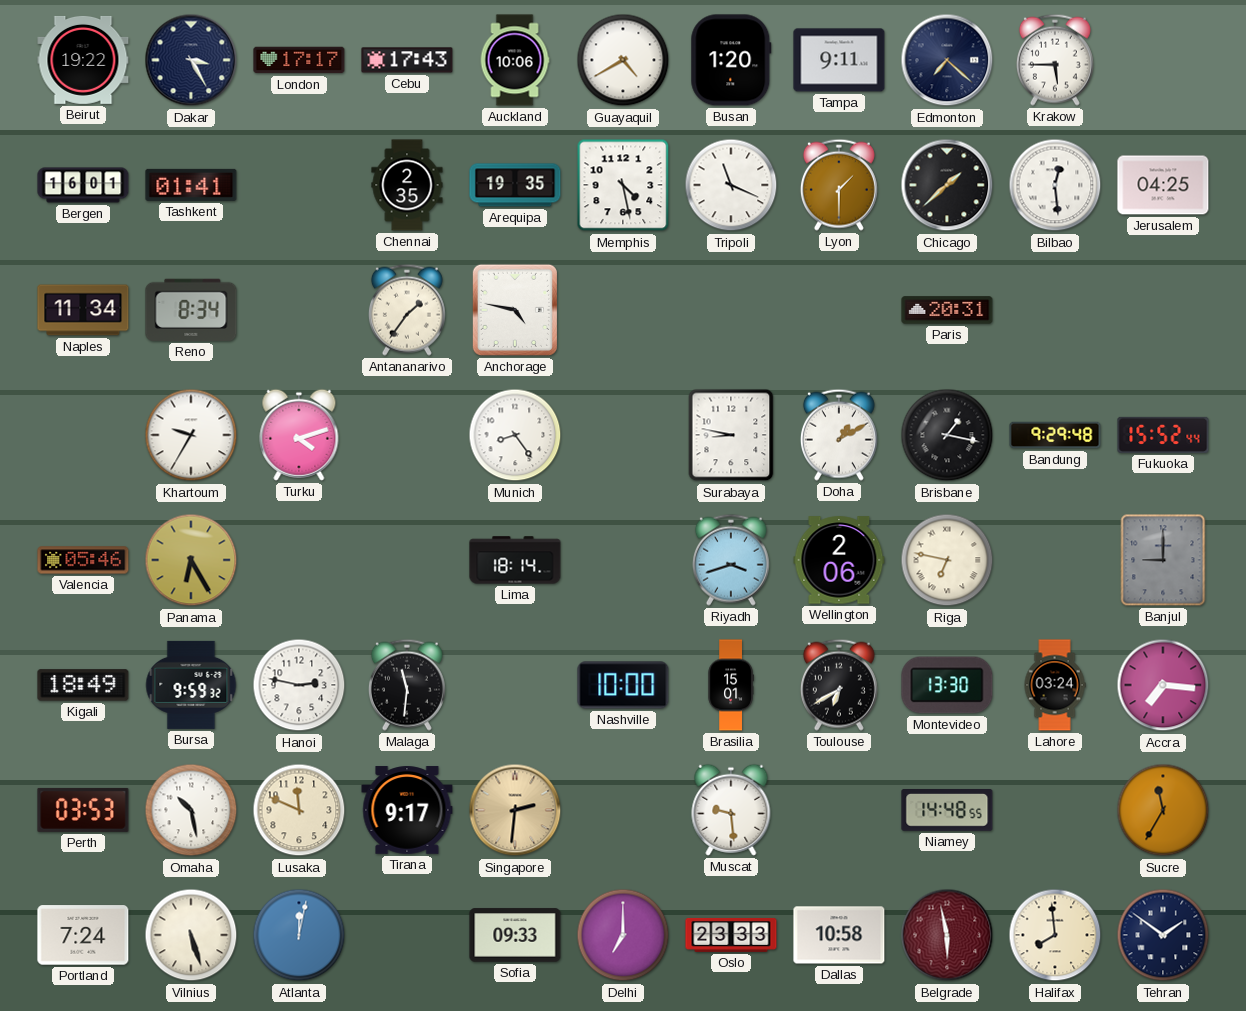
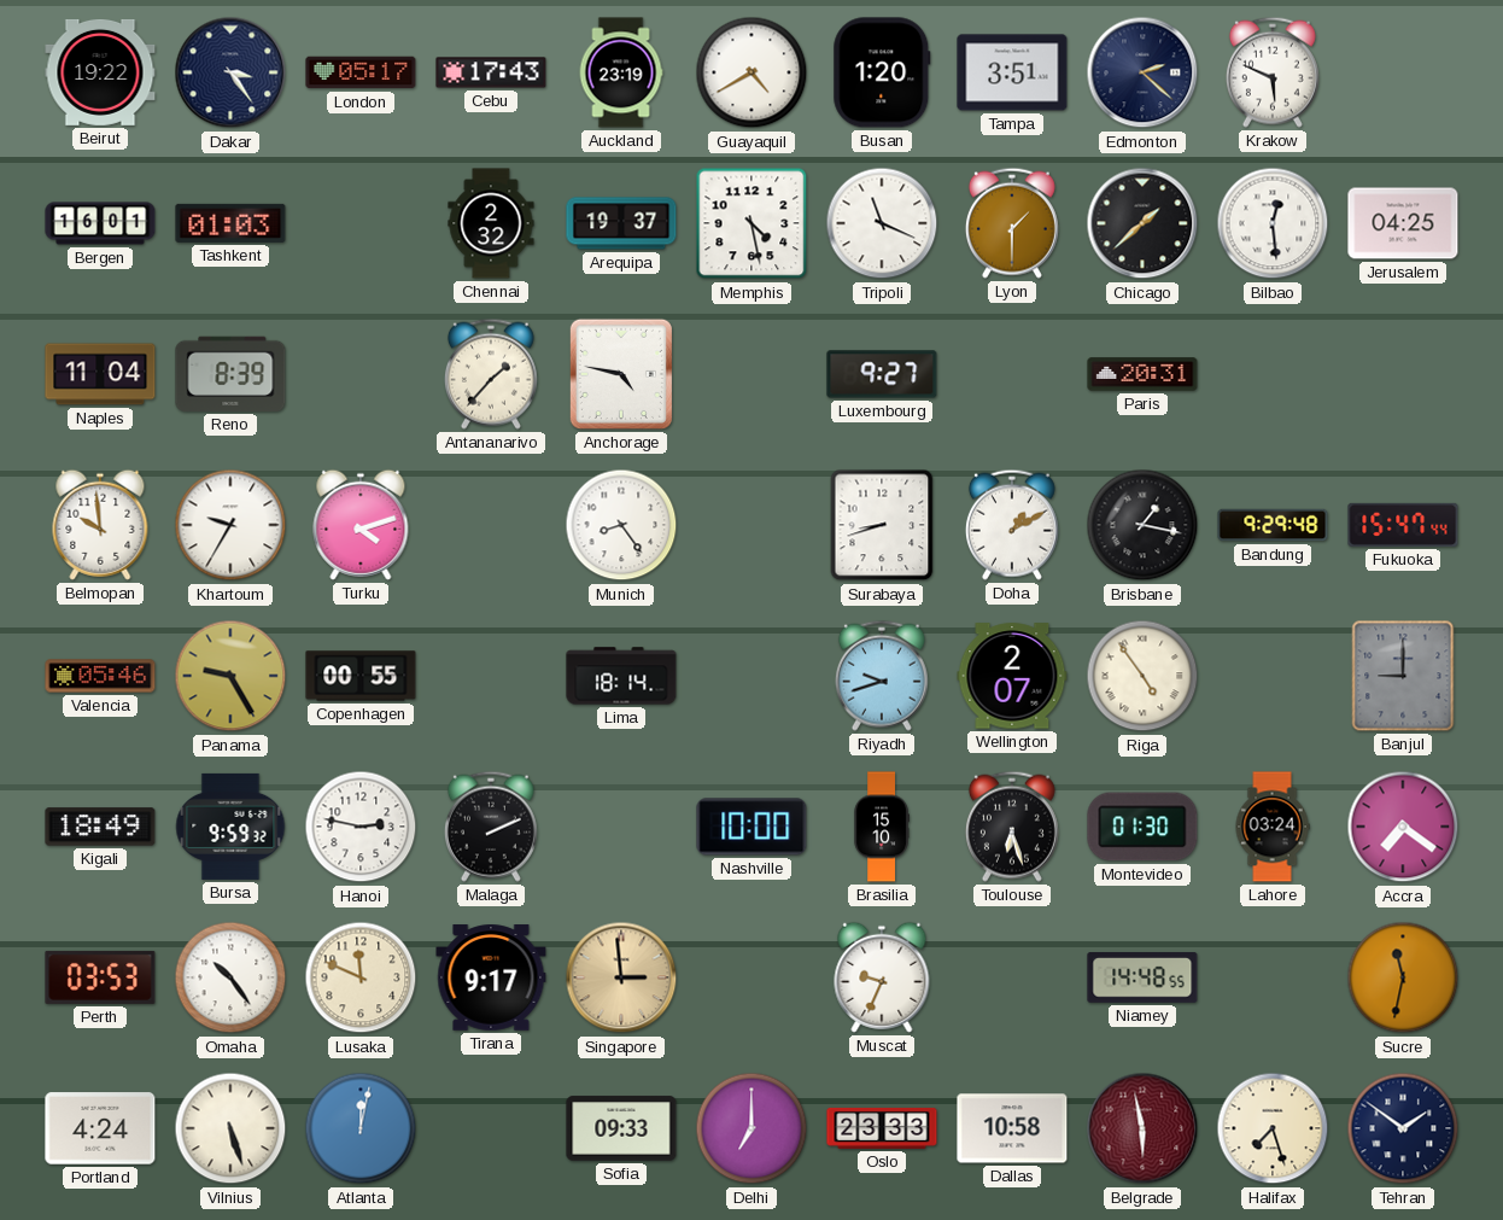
Dakar: 3:25 -> 3:24
London: 17:17 -> 05:17
Auckland: 10:06 -> 23:19
Tampa: 9:11 -> 3:51
Edmonton: 7:22 -> 2:22
Krakow: 5:45 -> 5:49
Tashkent: 01:41 -> 01:03
Chennai: 2:35 -> 2:32
Arequipa: 19:35 -> 19:37
Naples: 11:34 -> 11:04
Reno: 8:34 -> 8:39
Antananarivo: 1:36 -> 1:37
Luxembourg: none -> 9:27
Belmopan: none -> 9:59
Surabaya: 8:47 -> 8:42
Fukuoka: 15:52 -> 15:47
Panama: 6:25 -> 9:25
Copenhagen: none -> 00:55
Riyadh: 3:42 -> 9:42
Wellington: 2:06 -> 2:07
Riga: 6:47 -> 4:54
Malaga: 11:31 -> 2:11
Brasilia: 15:01 -> 15:10
Toulouse: 6:40 -> 6:27
Montevideo: 13:30 -> 01:30
Accra: 7:16 -> 7:21
Omaha: 10:28 -> 10:24
Singapore: 2:31 -> 2:59
Muscat: 9:29 -> 9:34
Sucre: 11:35 -> 11:32
Portland: 7:24 -> 4:24
Halifax: 7:59 -> 7:27
